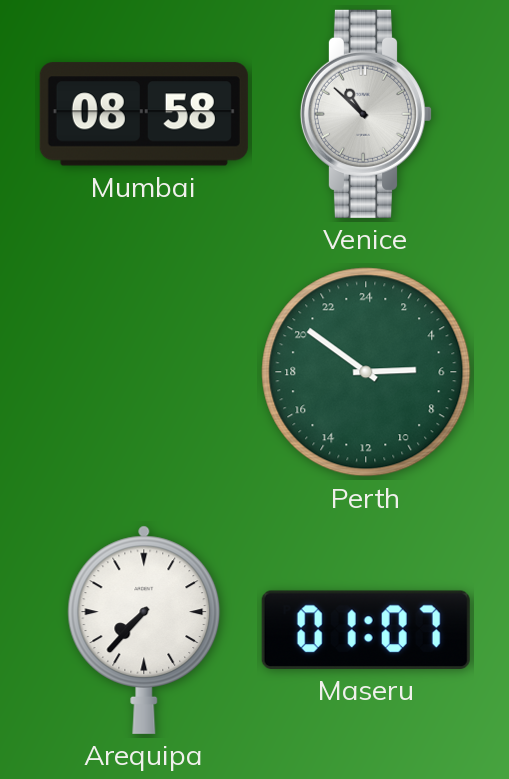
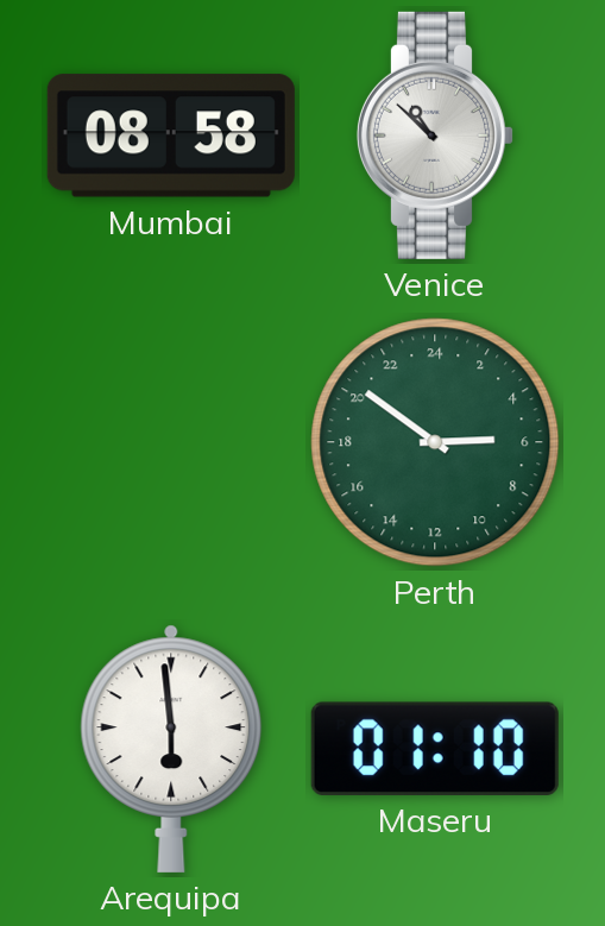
Arequipa: 7:37 -> 5:59
Maseru: 01:07 -> 01:10
